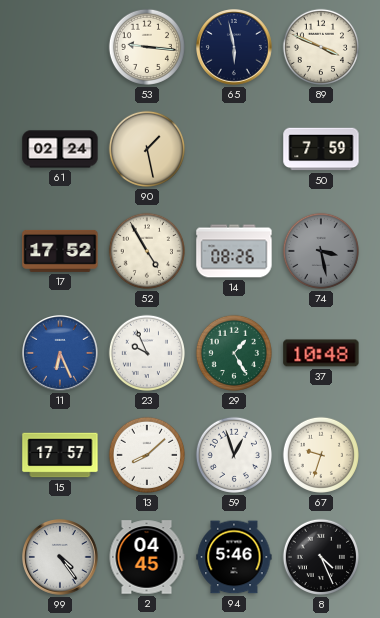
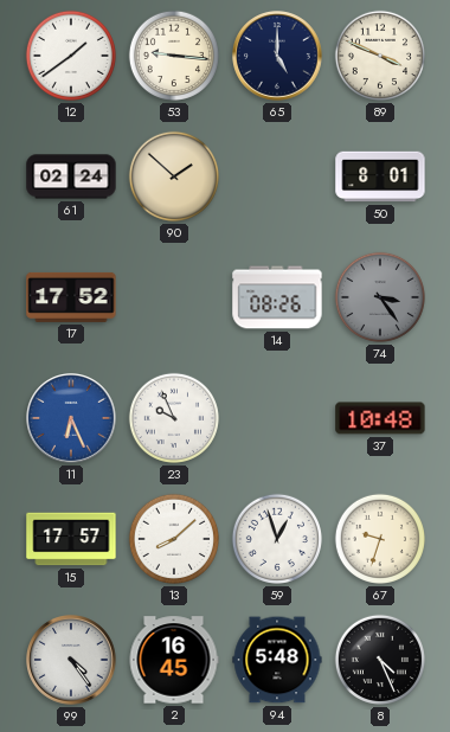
12: none -> 1:39
65: 5:58 -> 5:00
90: 1:28 -> 1:52
50: 7:59 -> 8:01
52: 4:55 -> none
74: 3:28 -> 3:24
29: 1:25 -> none
2: 04:45 -> 16:45
94: 5:46 -> 5:48
